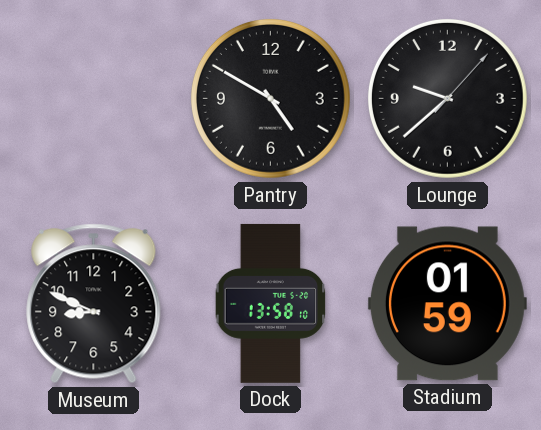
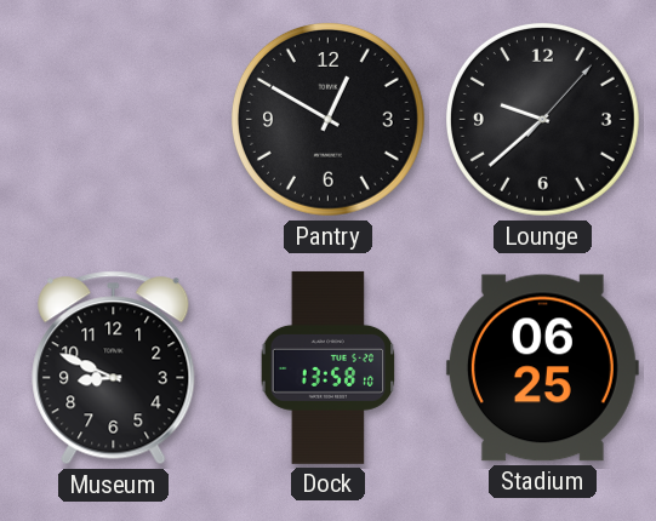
Pantry: 4:50 -> 12:50
Stadium: 01:59 -> 06:25
